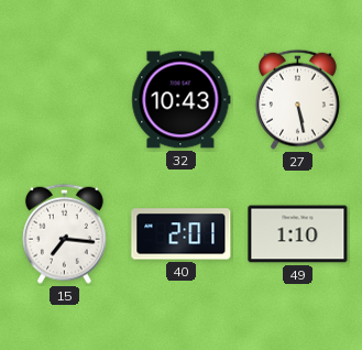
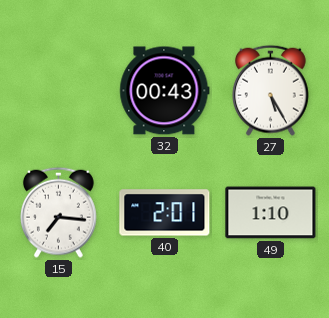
32: 10:43 -> 00:43
27: 5:28 -> 5:25
